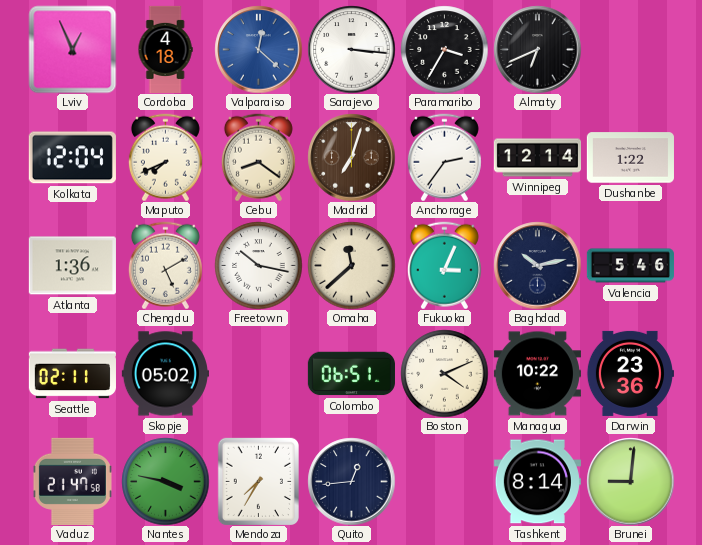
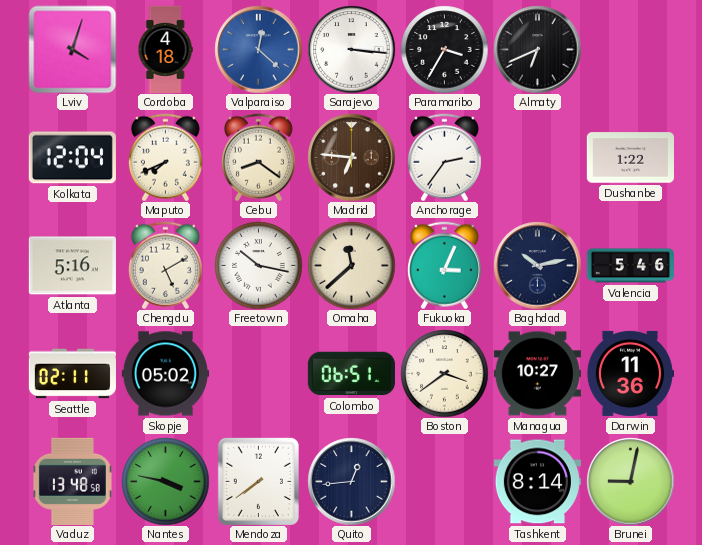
Lviv: 12:56 -> 4:03
Madrid: 7:03 -> 6:46
Winnipeg: 12:14 -> none
Atlanta: 1:36 -> 5:16
Boston: 4:11 -> 3:39
Managua: 10:22 -> 10:27
Darwin: 23:36 -> 11:36
Vaduz: 21:47 -> 13:48
Mendoza: 7:35 -> 7:39
Brunei: 9:01 -> 9:02
